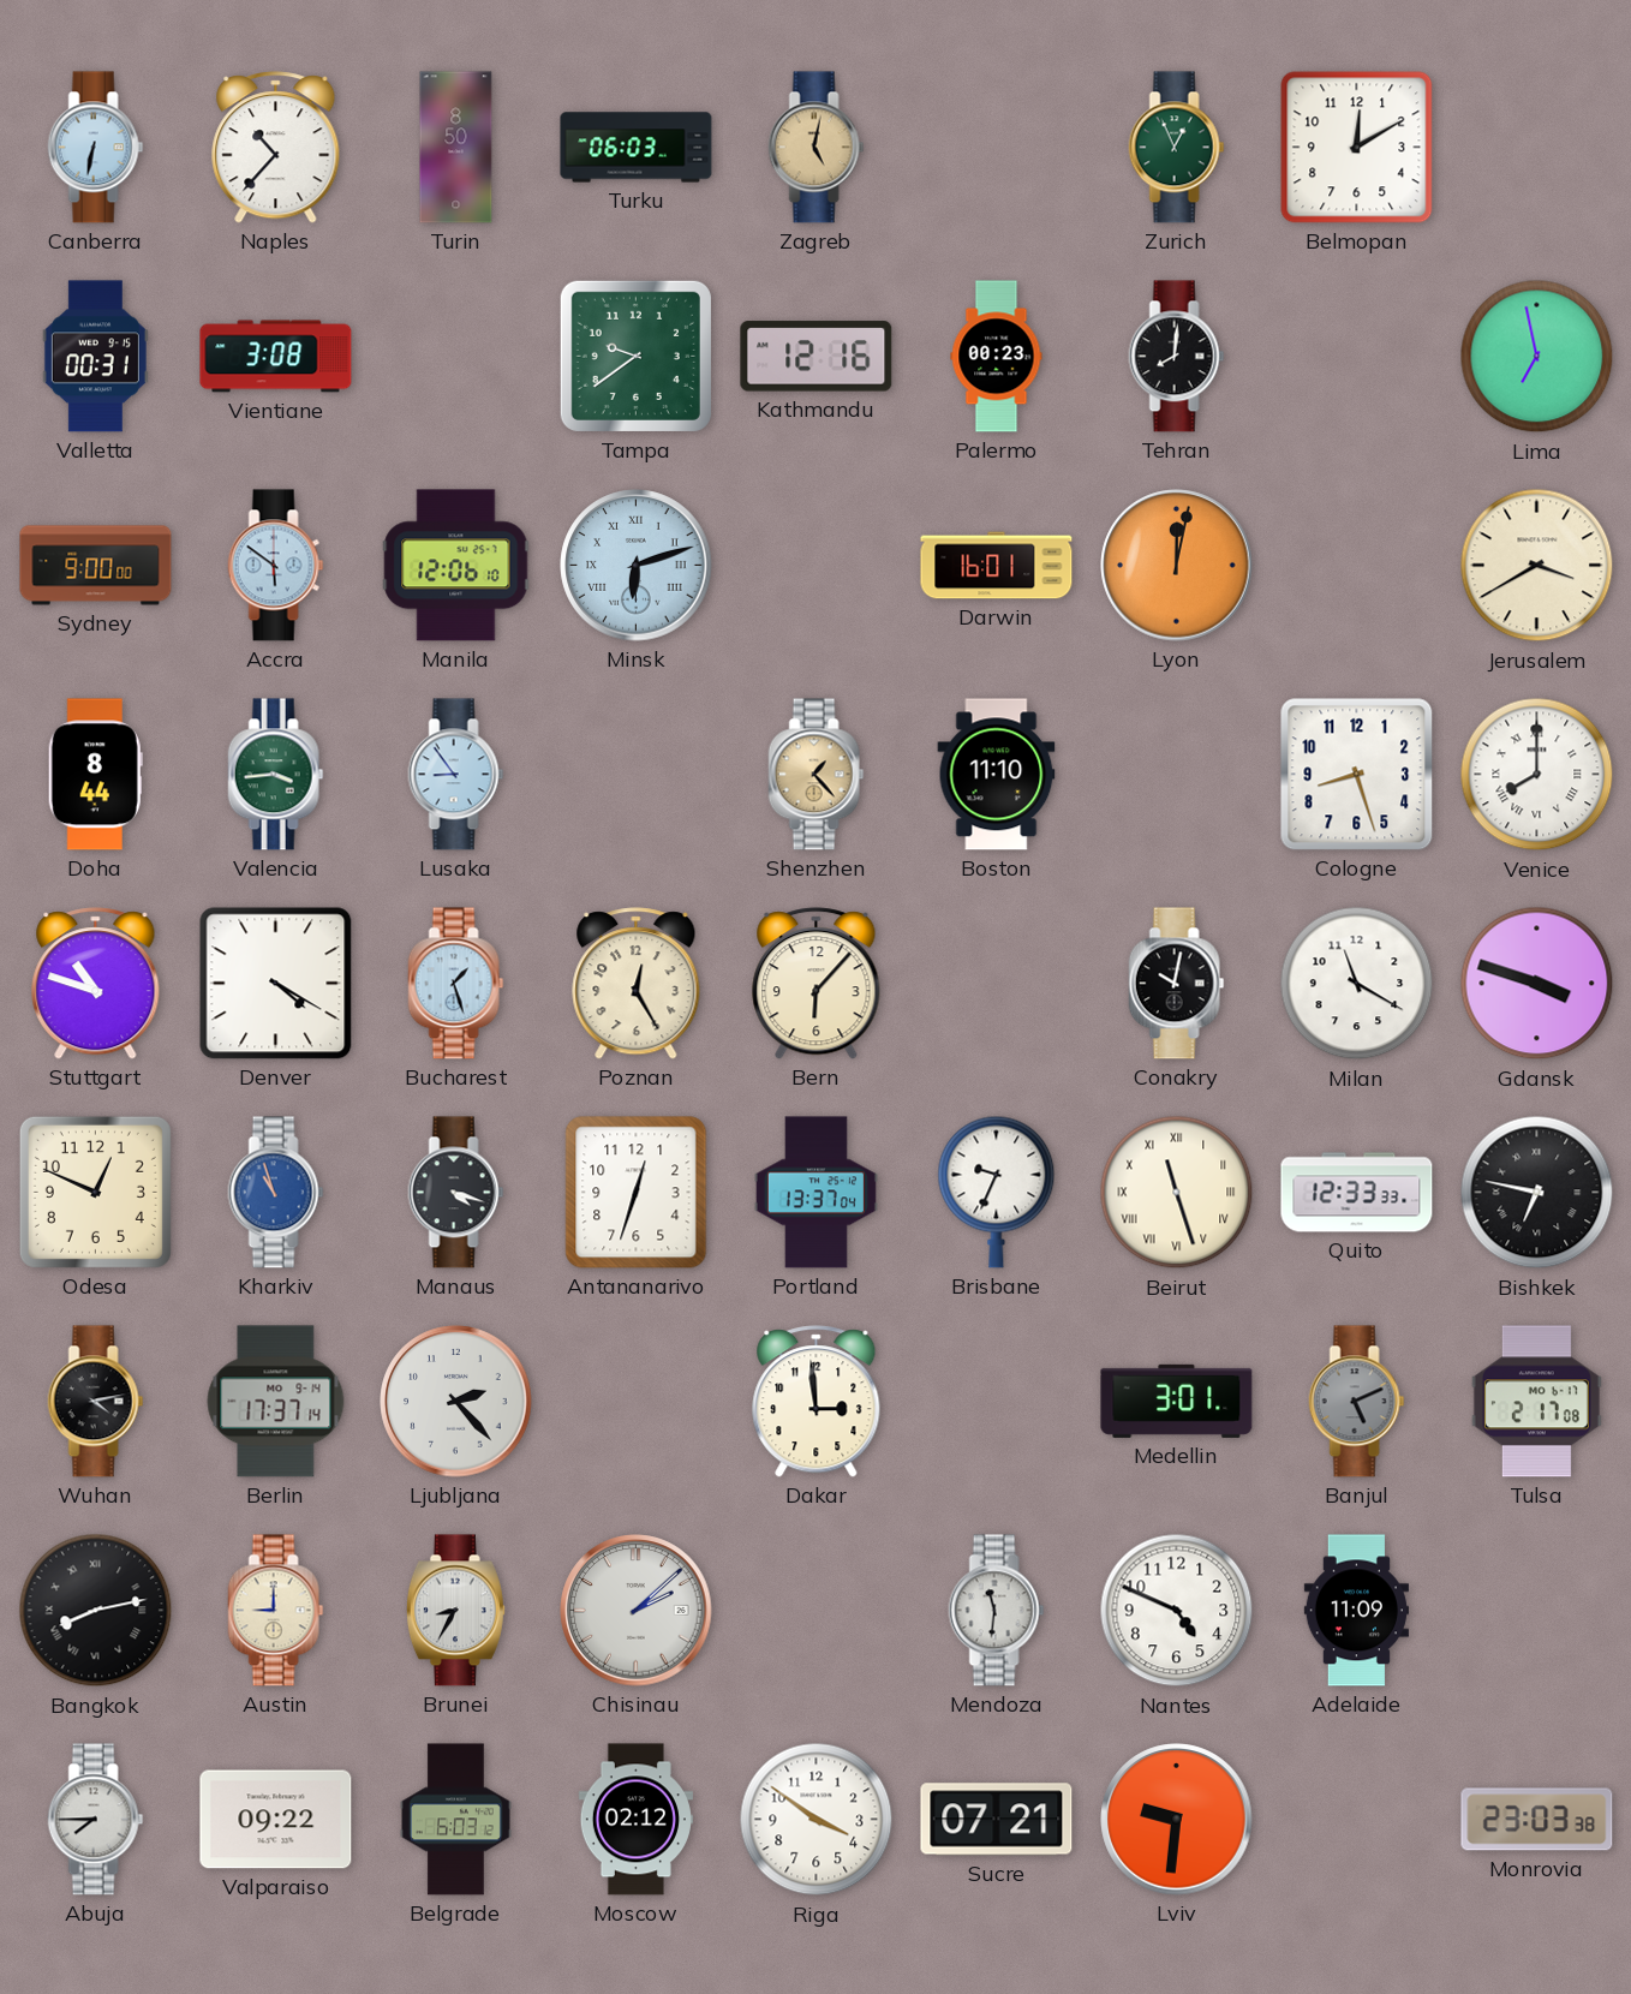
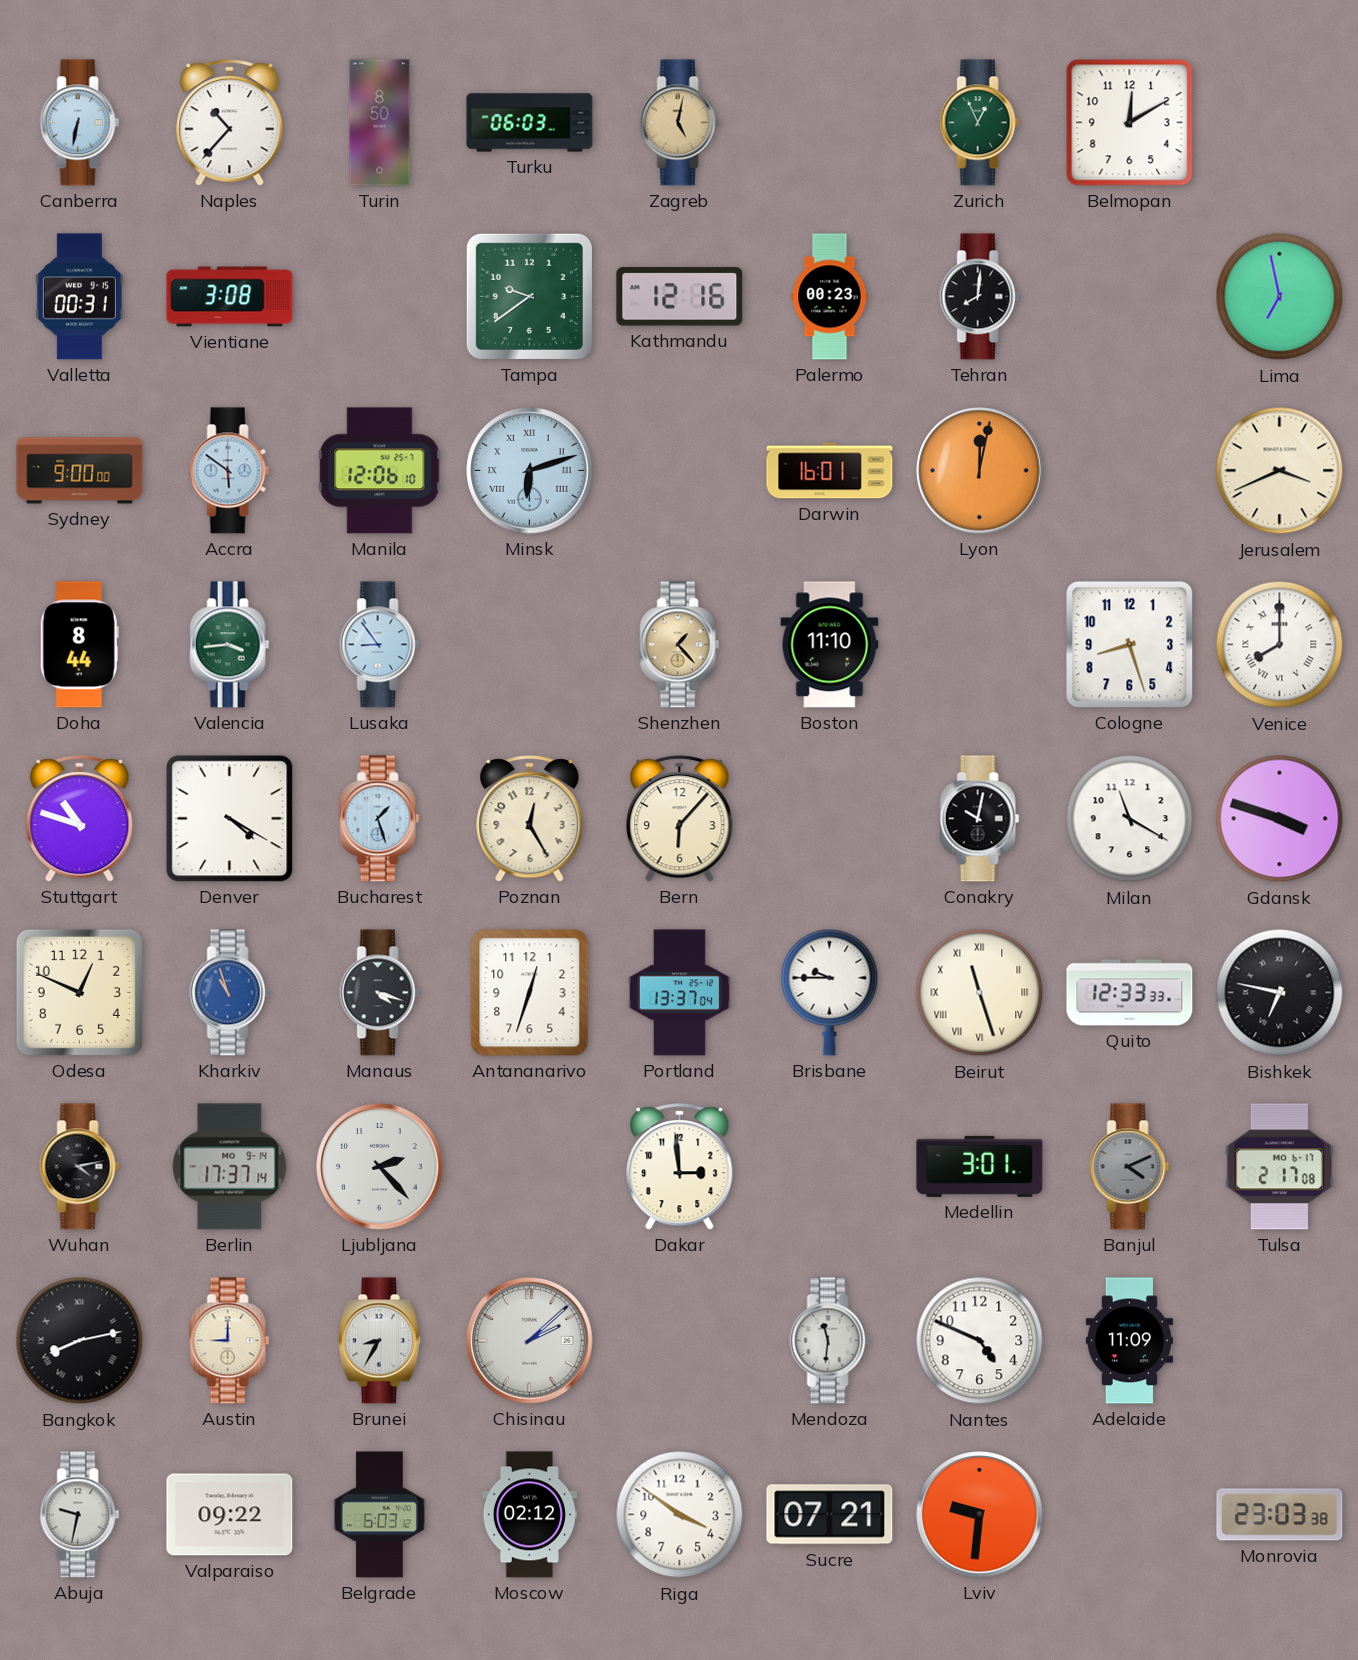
Jerusalem: 3:40 -> 3:41
Brisbane: 9:34 -> 9:45
Banjul: 5:11 -> 4:11
Abuja: 7:45 -> 9:32
